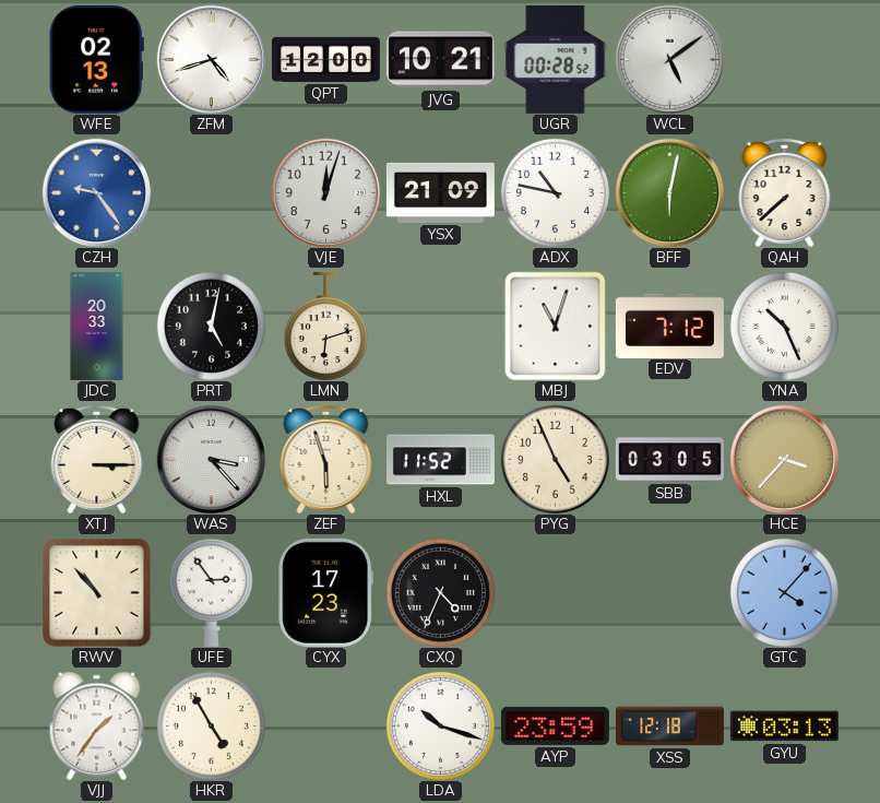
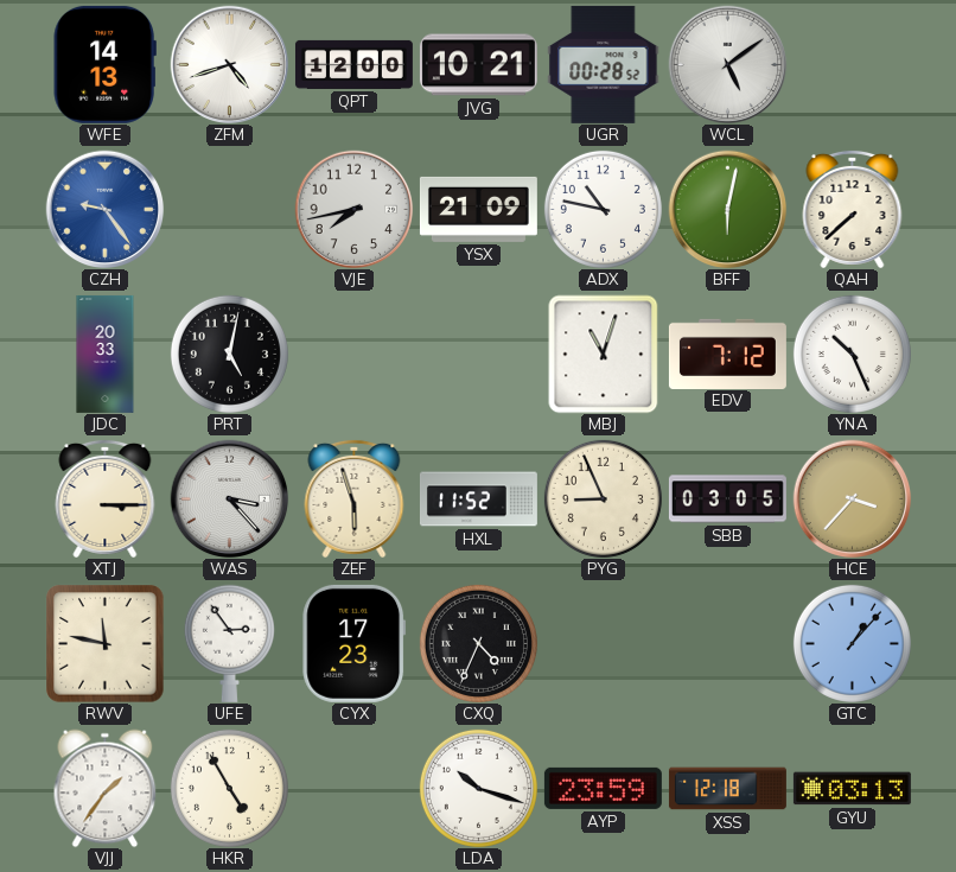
WFE: 02:13 -> 14:13
VJE: 12:03 -> 7:43
LMN: 6:12 -> none
PYG: 4:56 -> 8:56
RWV: 10:53 -> 11:47
GTC: 4:07 -> 1:07
